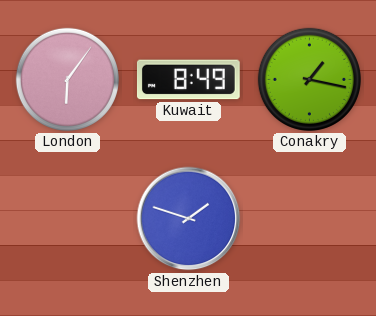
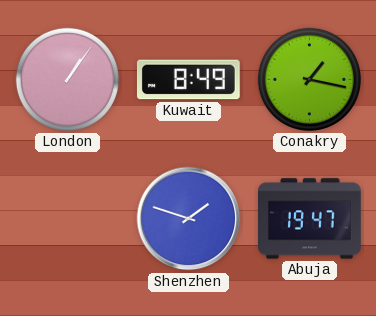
London: 6:06 -> 1:06
Abuja: none -> 19:47
